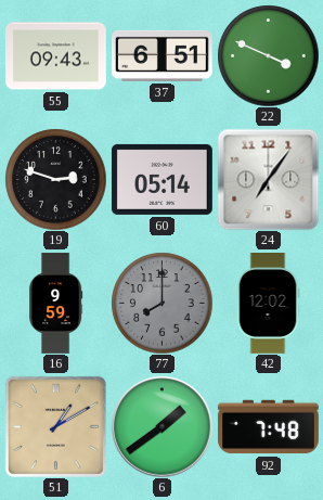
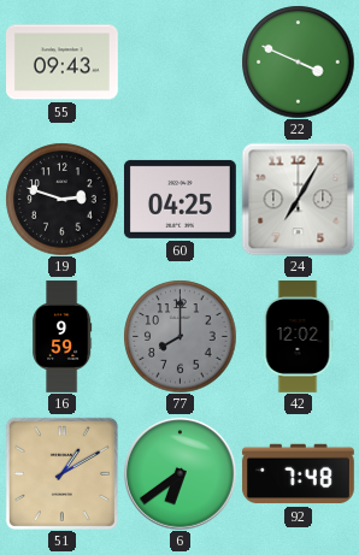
37: 6:51 -> none
60: 05:14 -> 04:25
24: 7:06 -> 7:05
6: 1:39 -> 6:39
